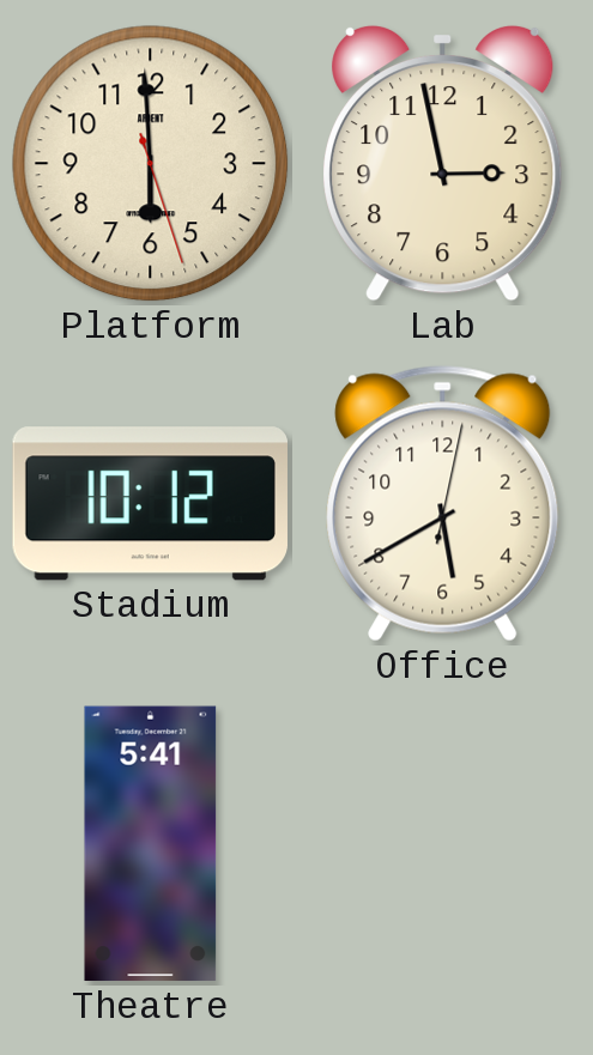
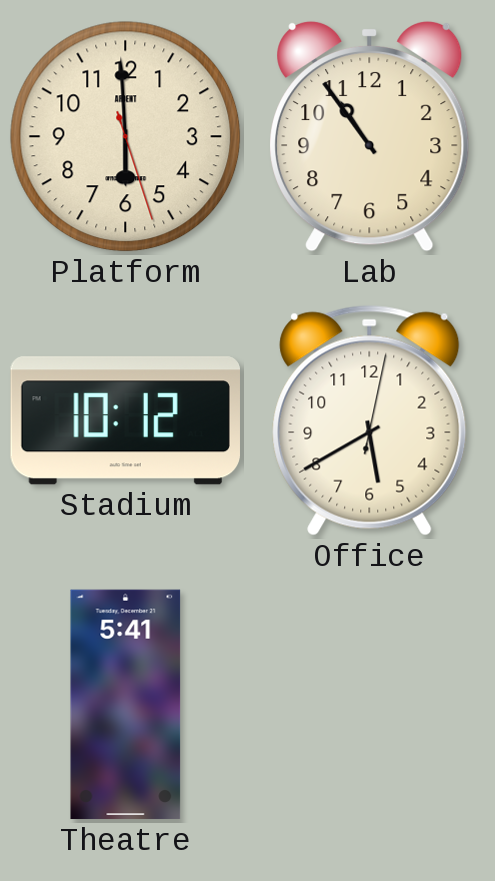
Lab: 2:58 -> 10:54
